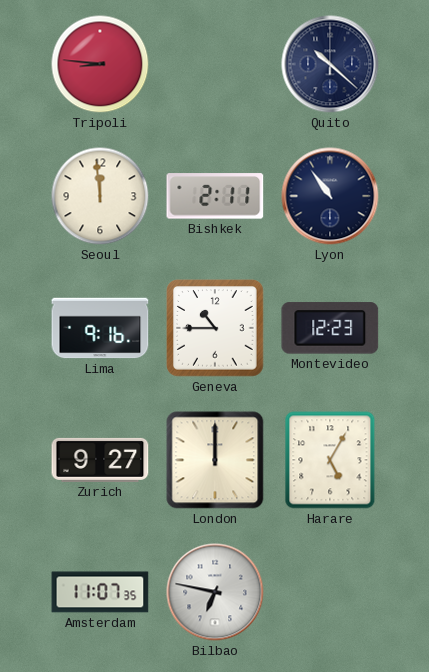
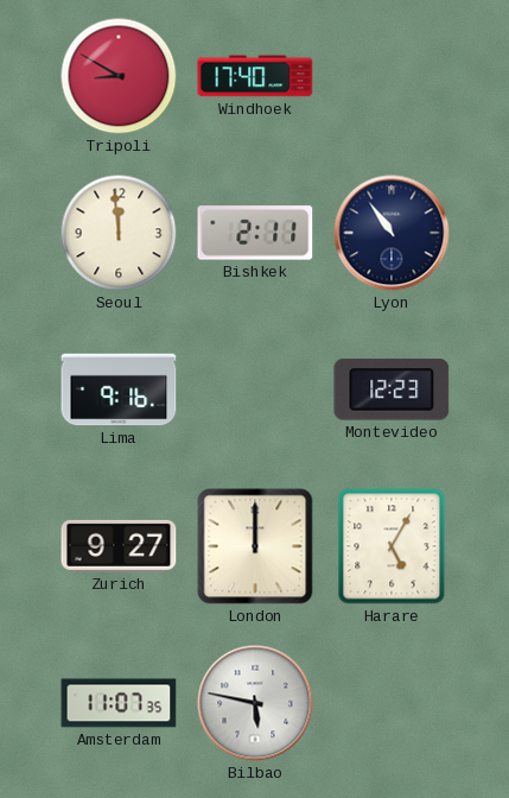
Tripoli: 8:46 -> 8:50
Windhoek: none -> 17:40
Quito: 10:22 -> none
Geneva: 10:45 -> none
Bilbao: 6:47 -> 5:47
